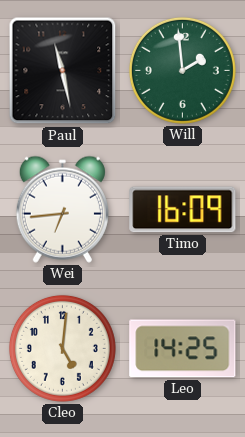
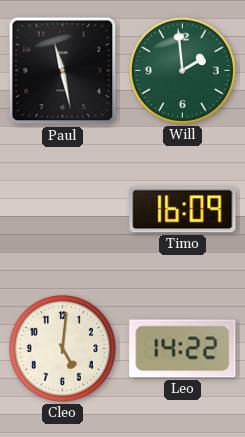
Wei: 6:44 -> none
Leo: 14:25 -> 14:22
